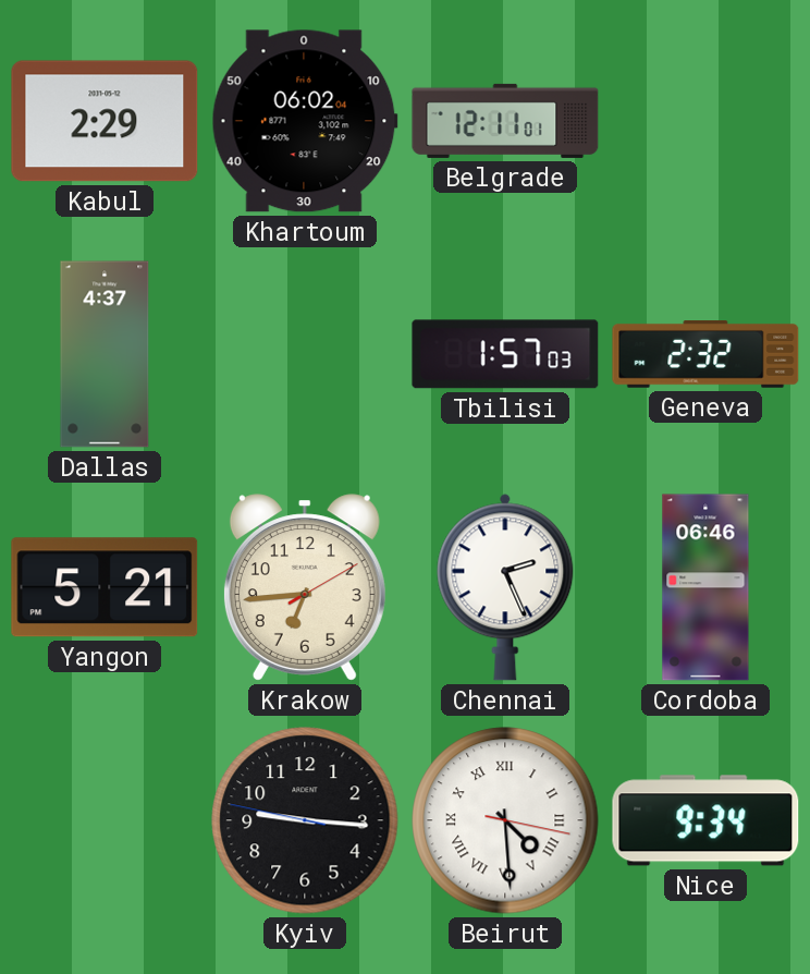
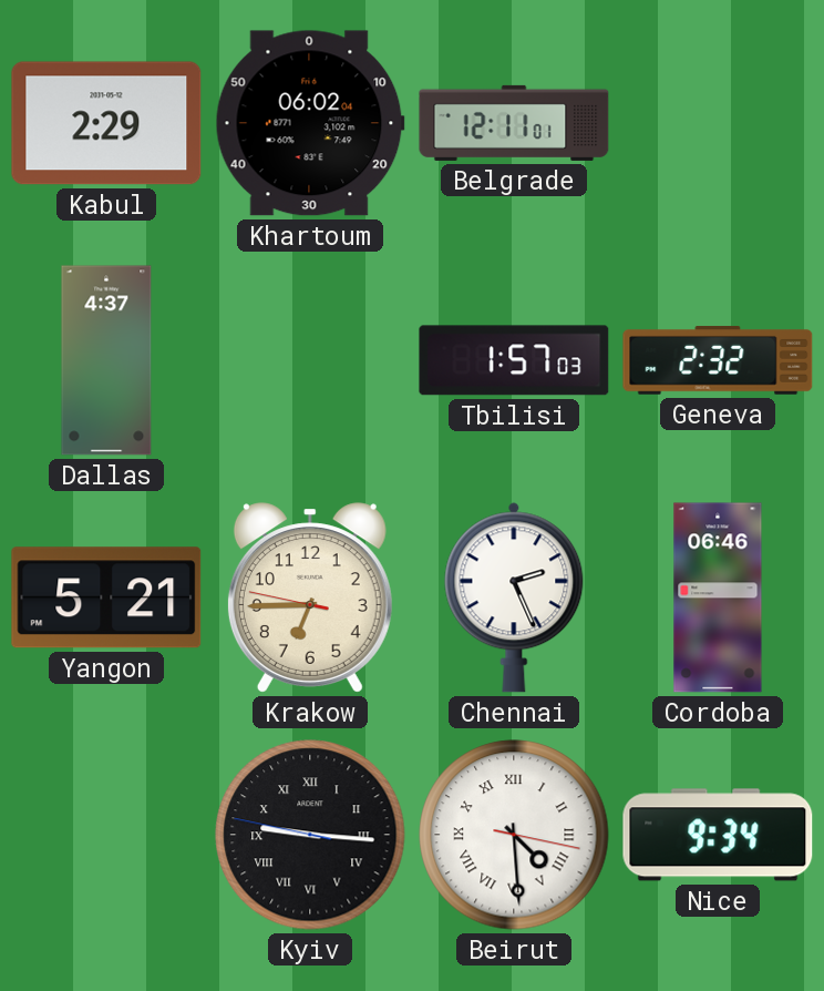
Krakow: 6:44:10 -> 6:44:47
Kyiv numerals: Arabic -> Roman
